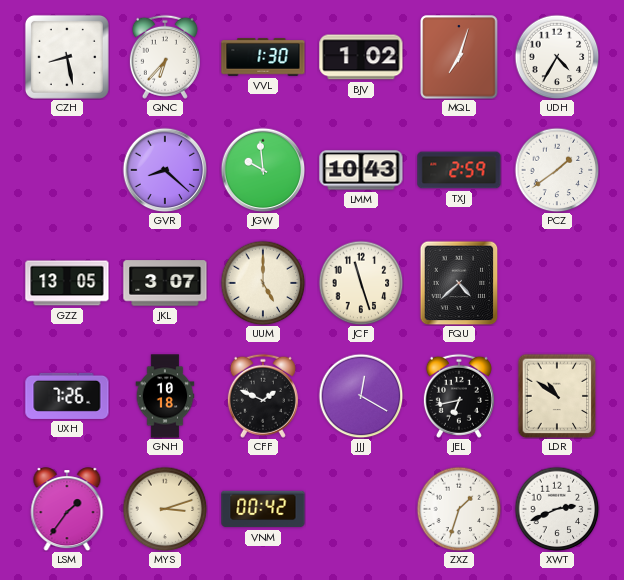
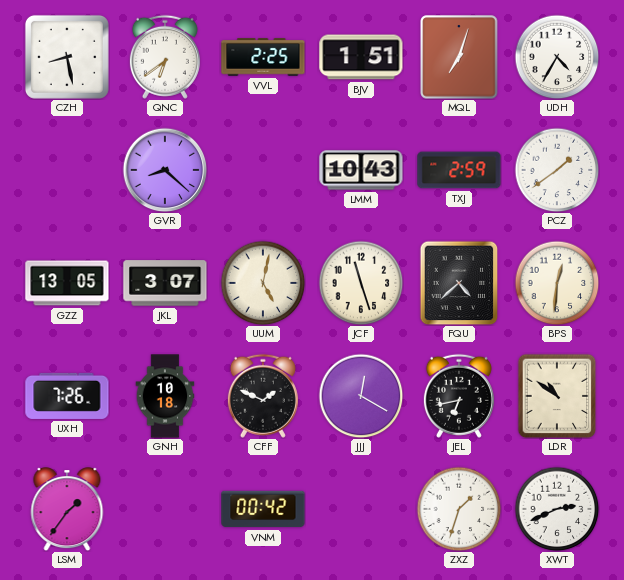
QNC: 6:37 -> 6:39
VVL: 1:30 -> 2:25
BJV: 1:02 -> 1:51
JGW: 9:59 -> none
UUM: 5:00 -> 5:02
BPS: none -> 12:31
MYS: 3:12 -> none
